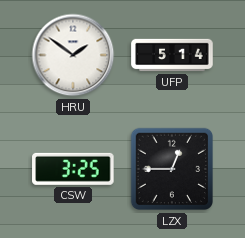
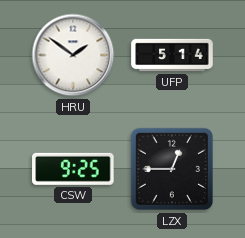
CSW: 3:25 -> 9:25
